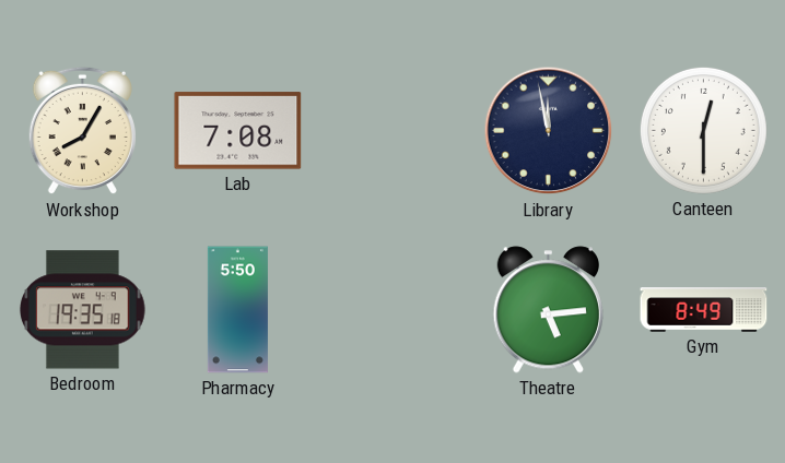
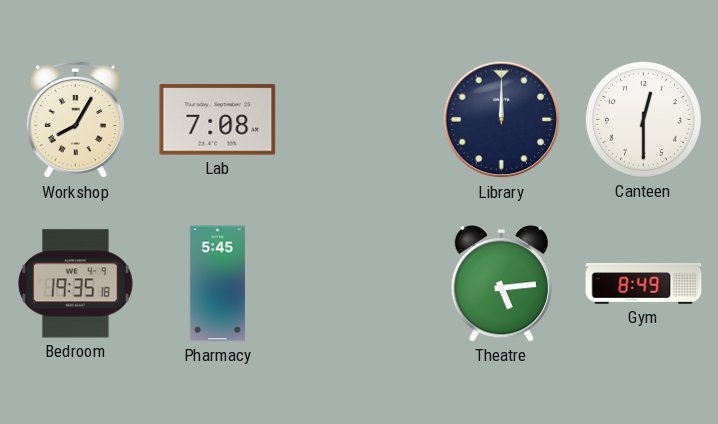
Library: 11:58 -> 12:00
Pharmacy: 5:50 -> 5:45
